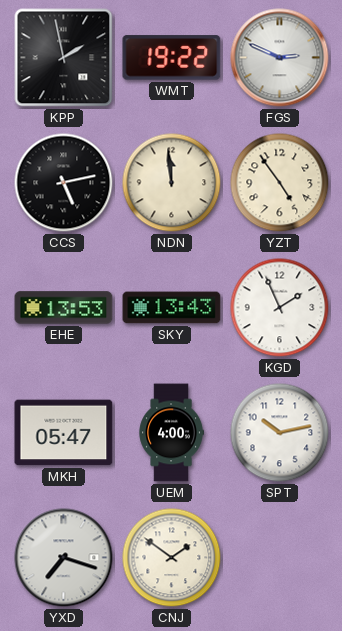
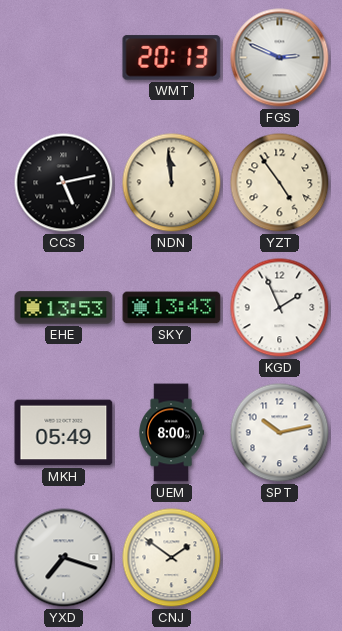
KPP: 1:58 -> none
WMT: 19:22 -> 20:13
MKH: 05:47 -> 05:49
UEM: 4:00 -> 8:00
